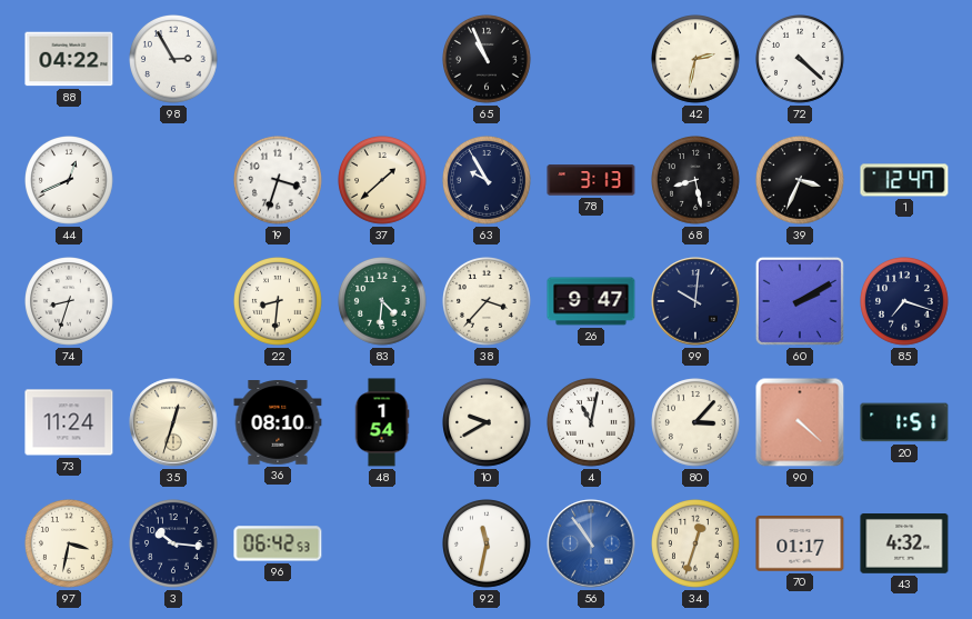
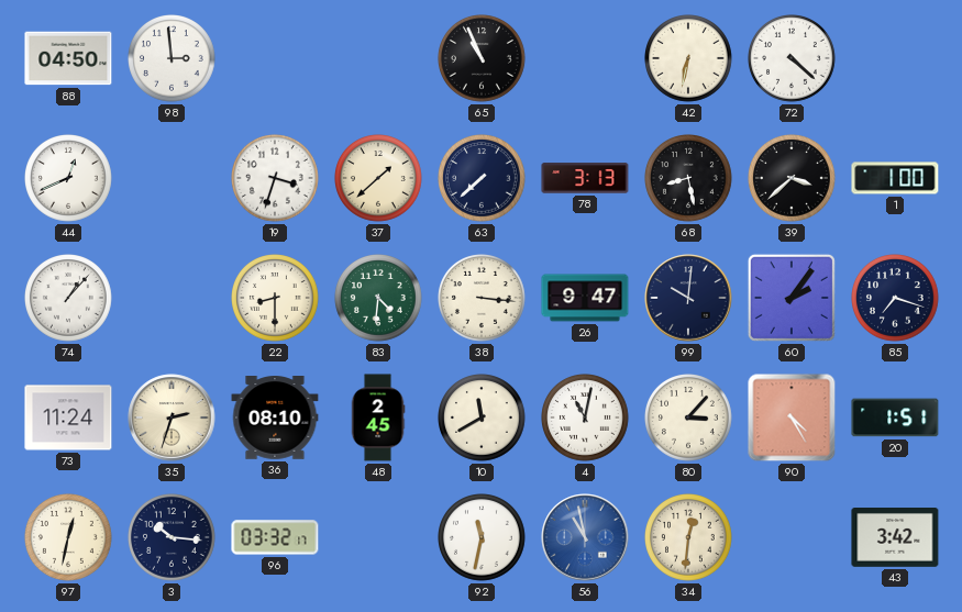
88: 04:22 -> 04:50
98: 2:55 -> 2:59
42: 2:32 -> 6:32
63: 9:55 -> 7:38
39: 3:34 -> 3:38
1: 12:47 -> 1:00
74: 8:33 -> 1:07
22: 8:31 -> 8:30
38: 3:37 -> 3:16
60: 2:10 -> 2:06
35: 12:33 -> 2:33
48: 1:54 -> 2:45
10: 9:40 -> 11:40
90: 4:22 -> 4:25
97: 3:32 -> 12:32
96: 06:42 -> 03:32
56: 10:54 -> 10:58
34: 12:33 -> 12:31
70: 01:17 -> none
43: 4:32 -> 3:42
